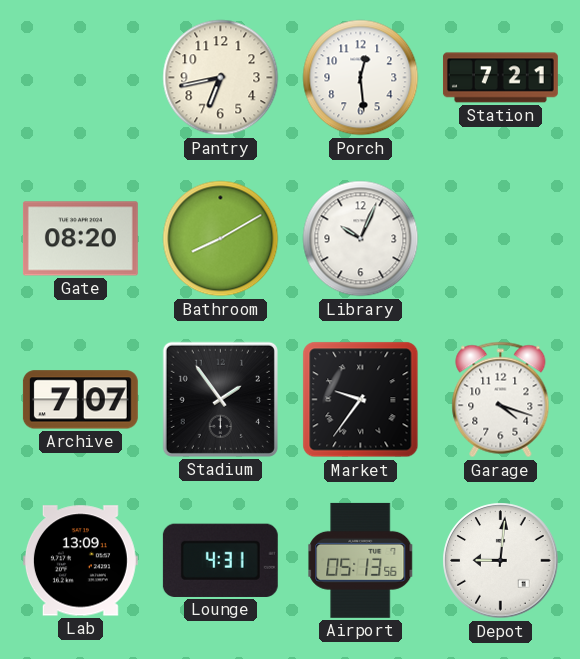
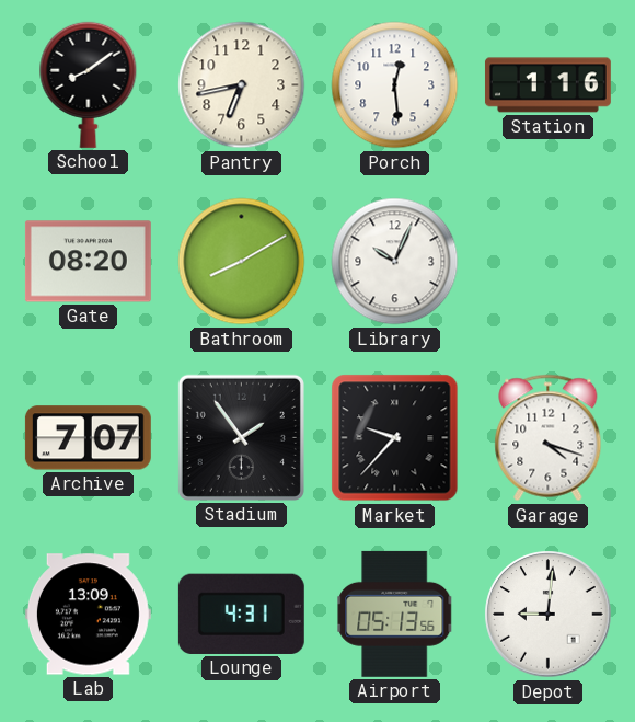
School: none -> 8:09
Station: 7:21 -> 1:16
Market: 9:36 -> 9:37
